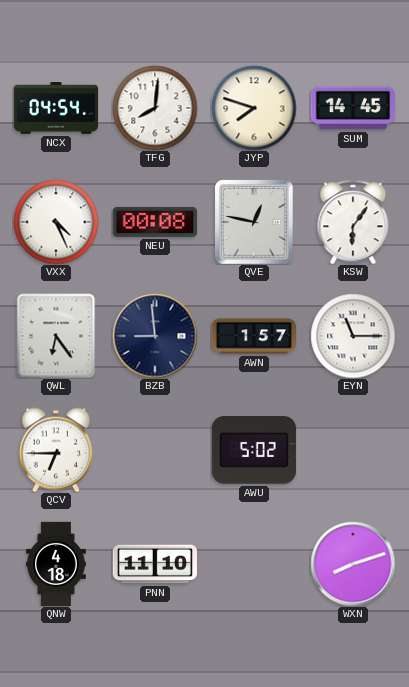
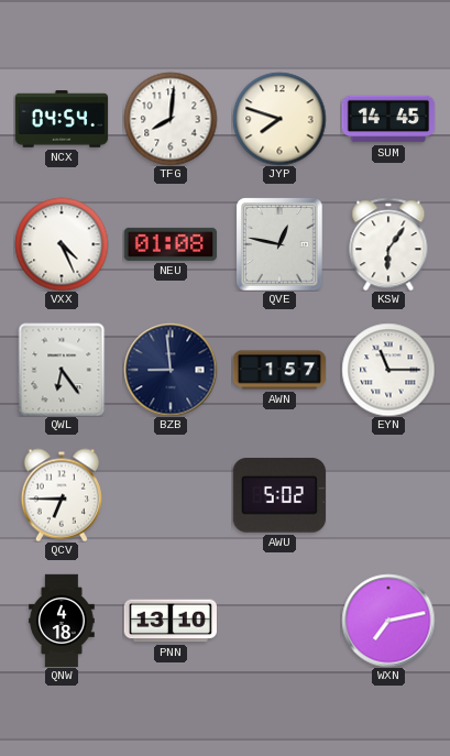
NEU: 00:08 -> 01:08
PNN: 11:10 -> 13:10
WXN: 8:12 -> 7:13
